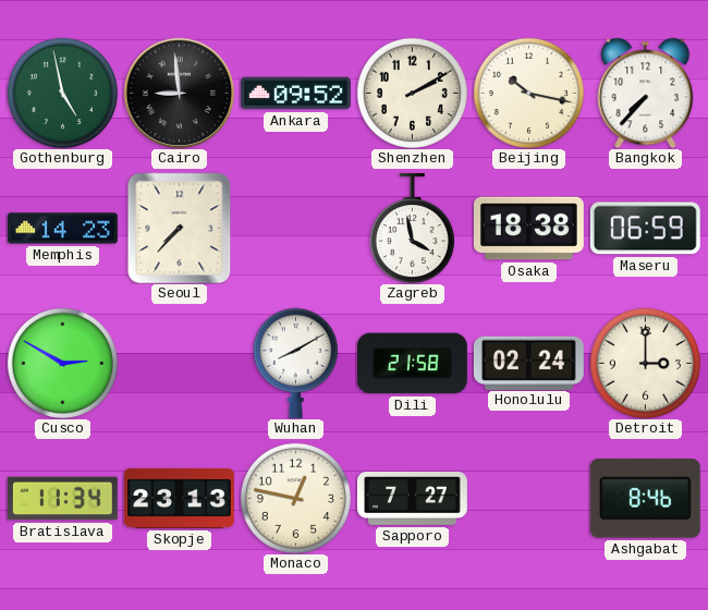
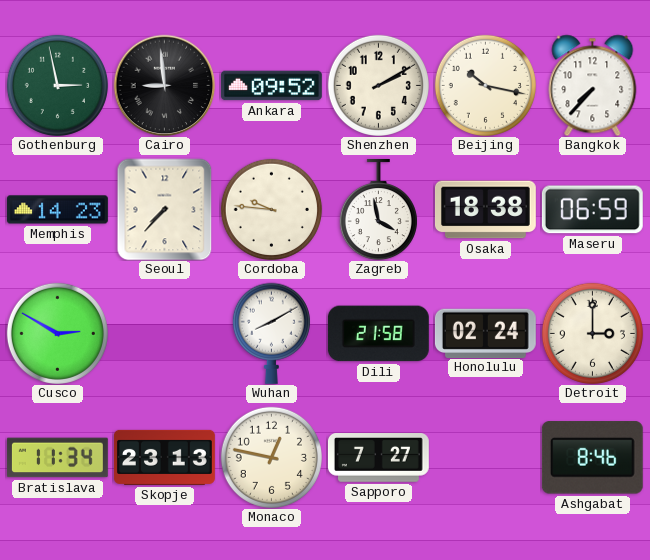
Gothenburg: 4:58 -> 2:58
Cordoba: none -> 9:46
